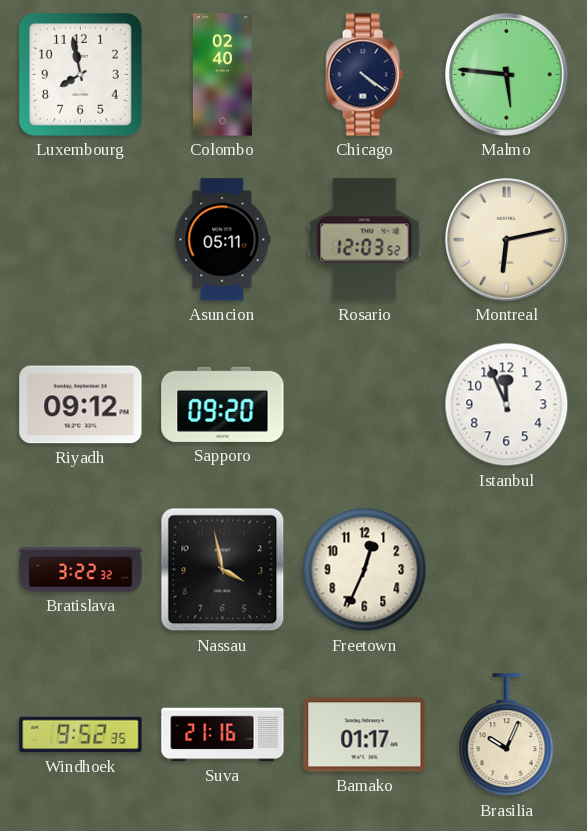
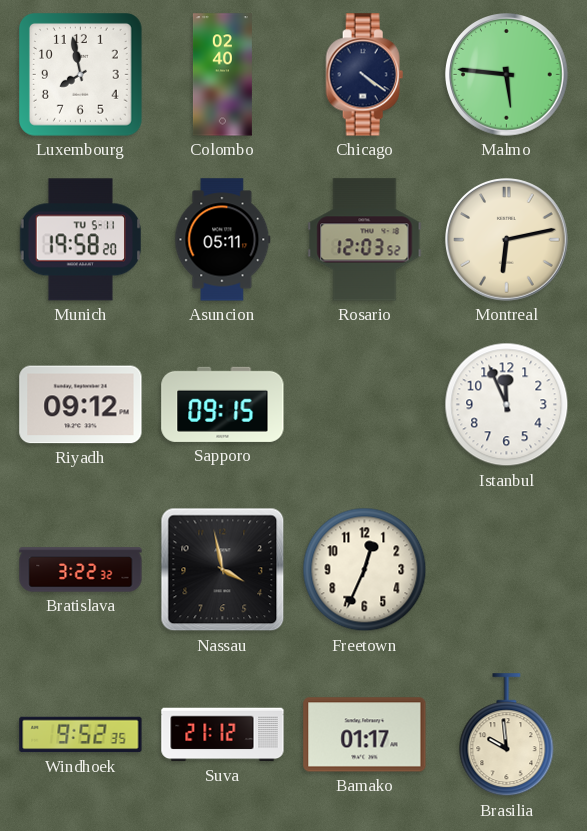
Munich: none -> 19:58
Sapporo: 09:20 -> 09:15
Suva: 21:16 -> 21:12
Brasilia: 10:04 -> 9:59
